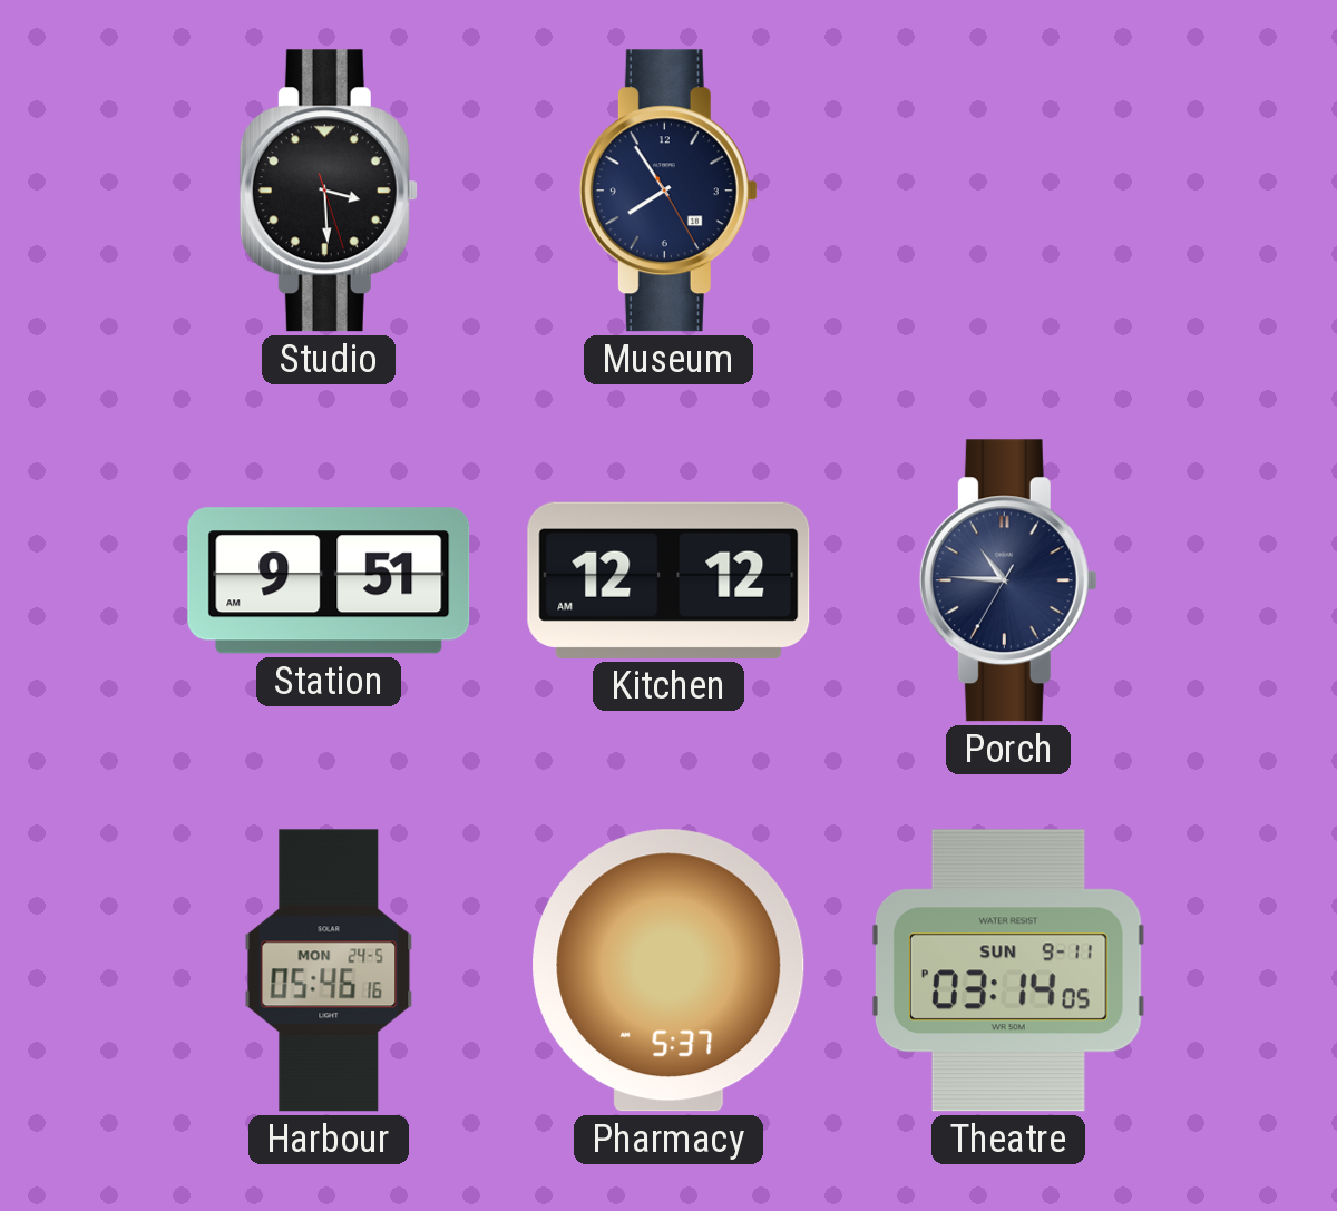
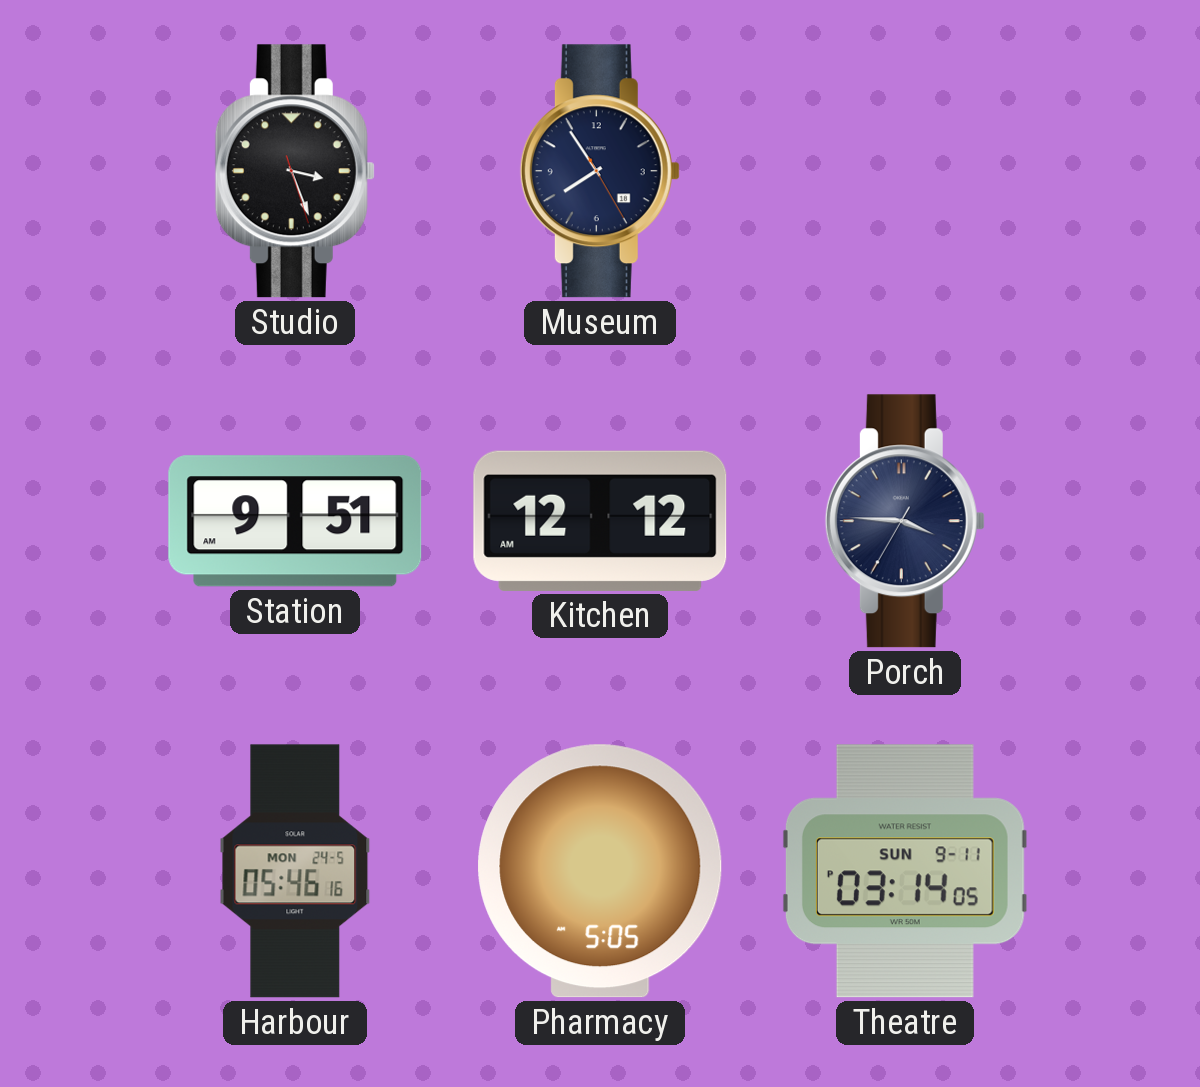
Studio: 3:29 -> 3:26
Porch: 10:45 -> 3:45
Pharmacy: 5:37 -> 5:05
